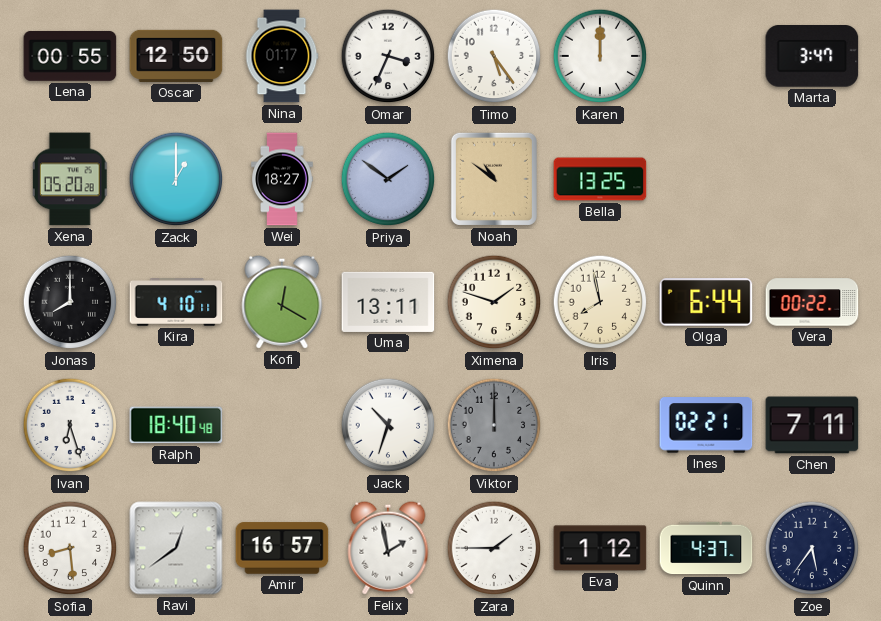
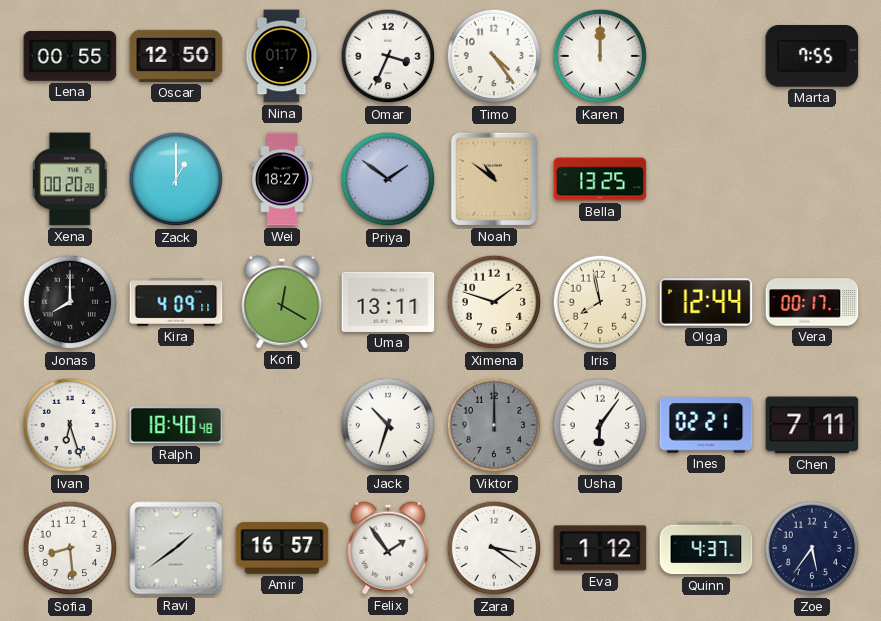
Timo: 5:24 -> 4:24
Marta: 3:47 -> 7:55
Xena: 05:20 -> 00:20
Kira: 4:10 -> 4:09
Olga: 6:44 -> 12:44
Vera: 00:22 -> 00:17
Usha: none -> 6:06
Ravi: 12:39 -> 1:39
Felix: 1:58 -> 1:54
Zara: 1:45 -> 3:21
